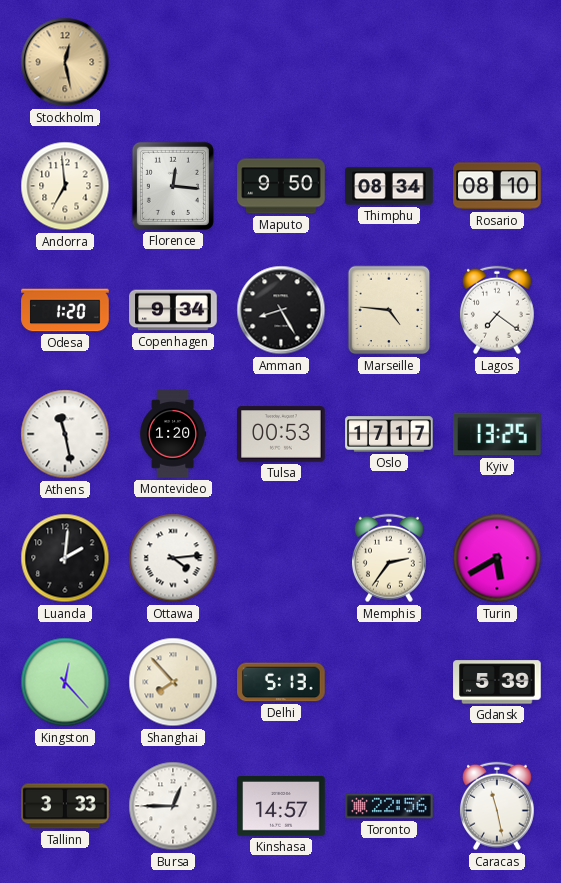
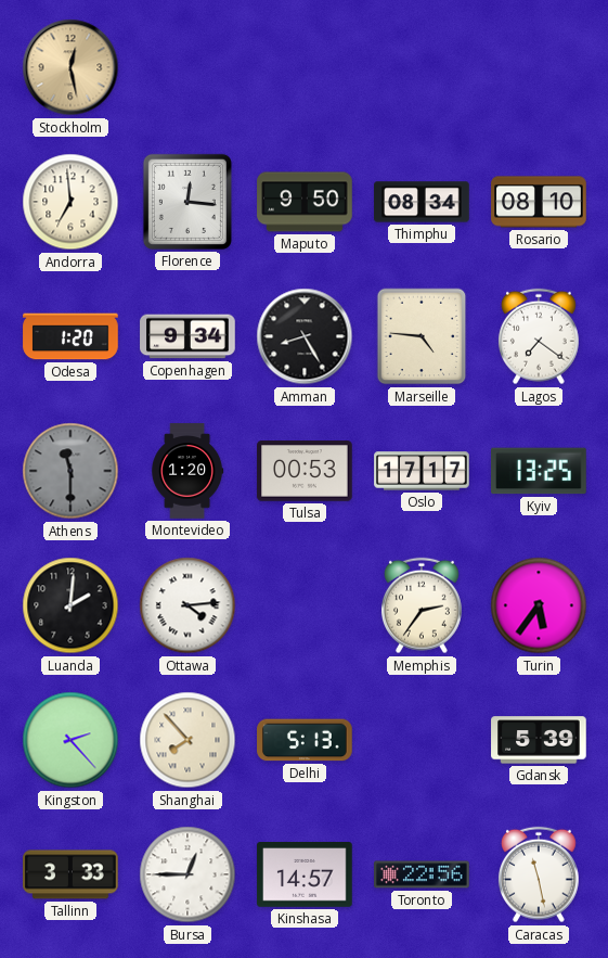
Athens: 11:28 -> 11:30
Athens dial: white -> grey
Turin: 5:40 -> 5:36
Kingston: 12:23 -> 2:23
